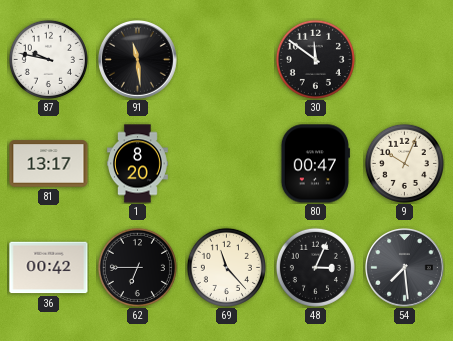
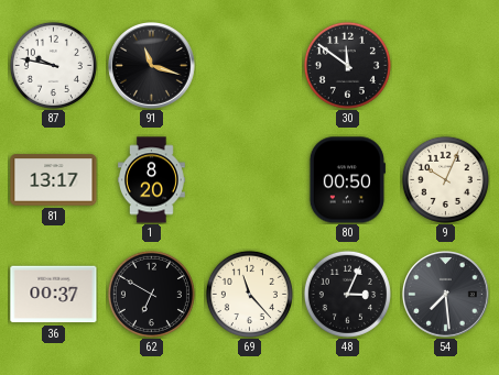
91: 11:29 -> 11:18
80: 00:47 -> 00:50
36: 00:42 -> 00:37
62: 6:45 -> 6:50
